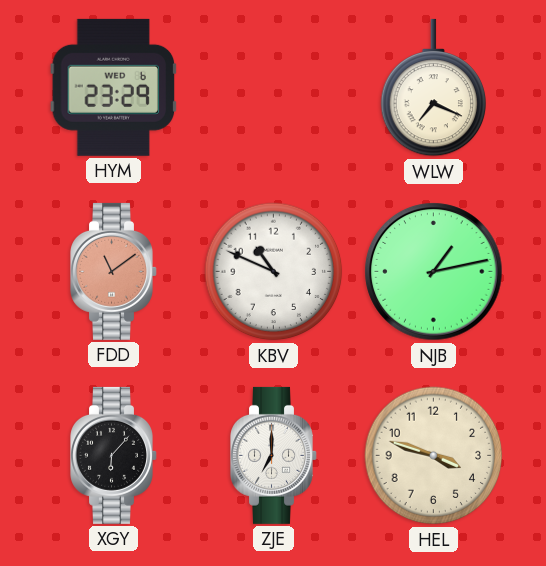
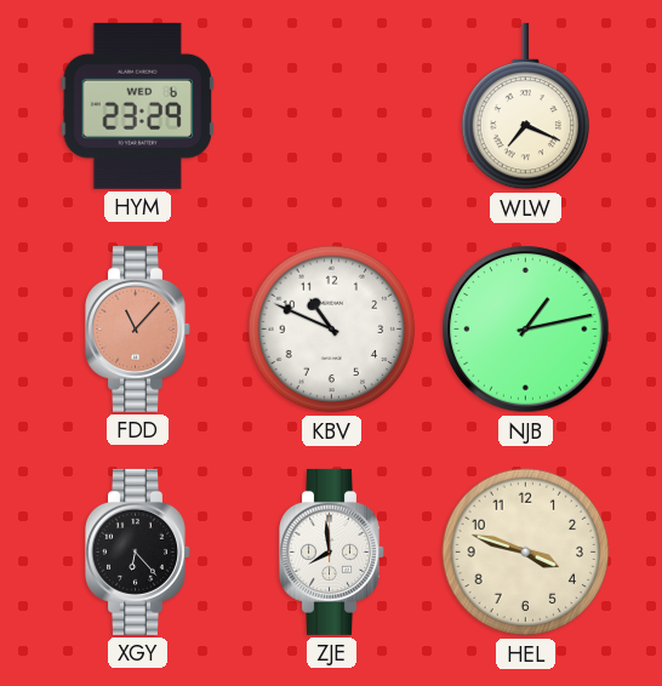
FDD: 11:09 -> 11:07
XGY: 6:07 -> 6:23
ZJE: 7:00 -> 7:59
